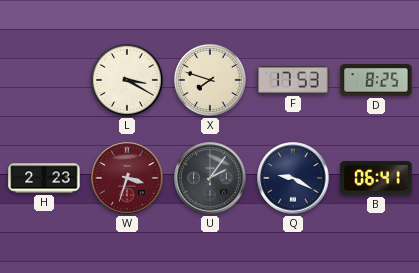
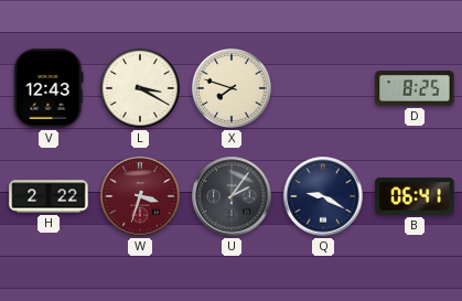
V: none -> 12:43
F: 17:53 -> none
H: 2:23 -> 2:22
